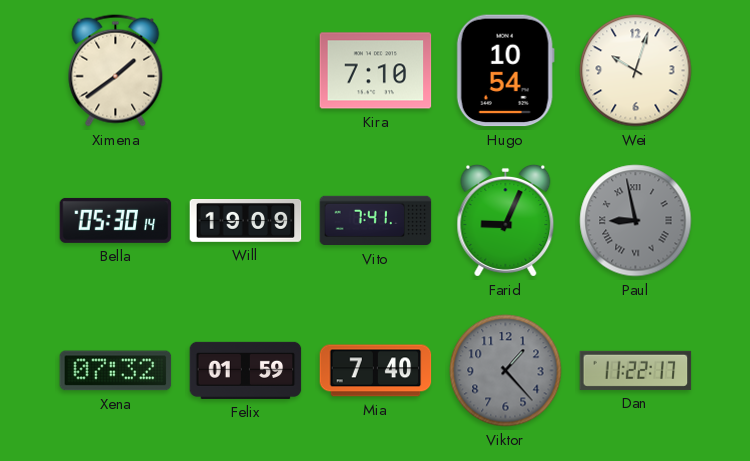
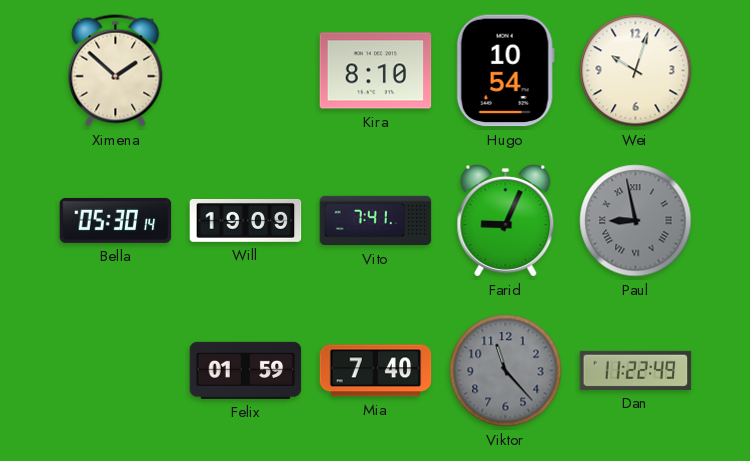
Ximena: 1:39 -> 1:52
Kira: 7:10 -> 8:10
Xena: 07:32 -> none
Viktor: 1:23 -> 11:23
Dan: 11:22:17 -> 11:22:49
